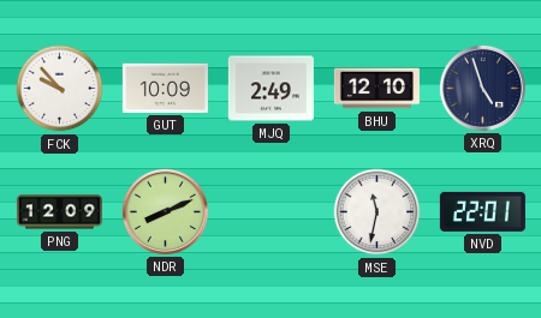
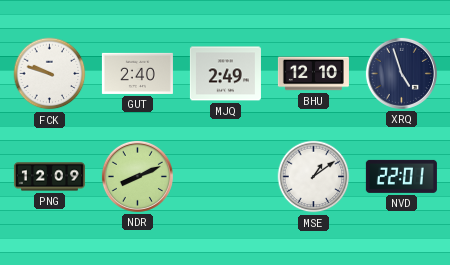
FCK: 9:53 -> 9:48
GUT: 10:09 -> 2:40
MSE: 11:32 -> 1:09
